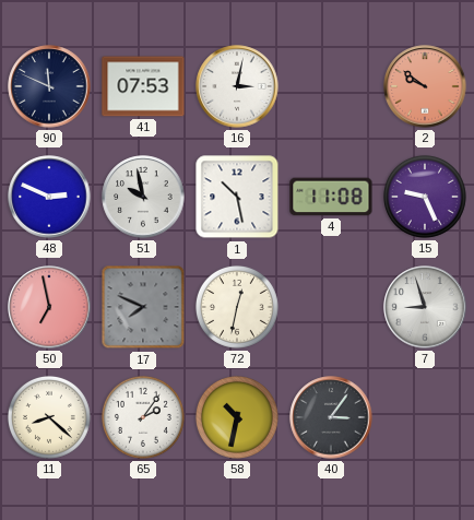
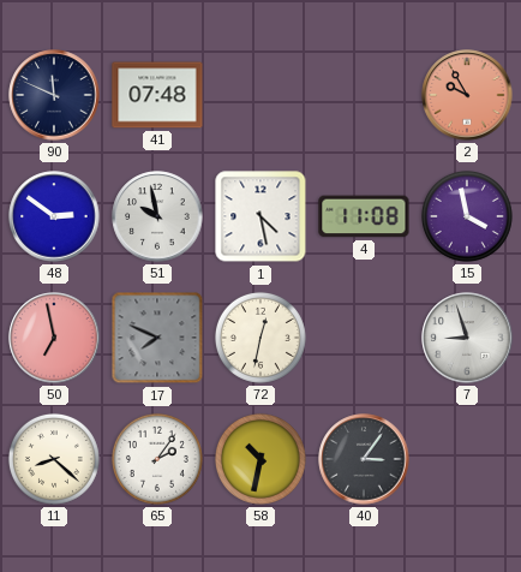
41: 07:53 -> 07:48
16: 3:02 -> none
2: 9:51 -> 9:55
48: 2:49 -> 2:51
1: 10:28 -> 4:28
15: 9:26 -> 3:58
